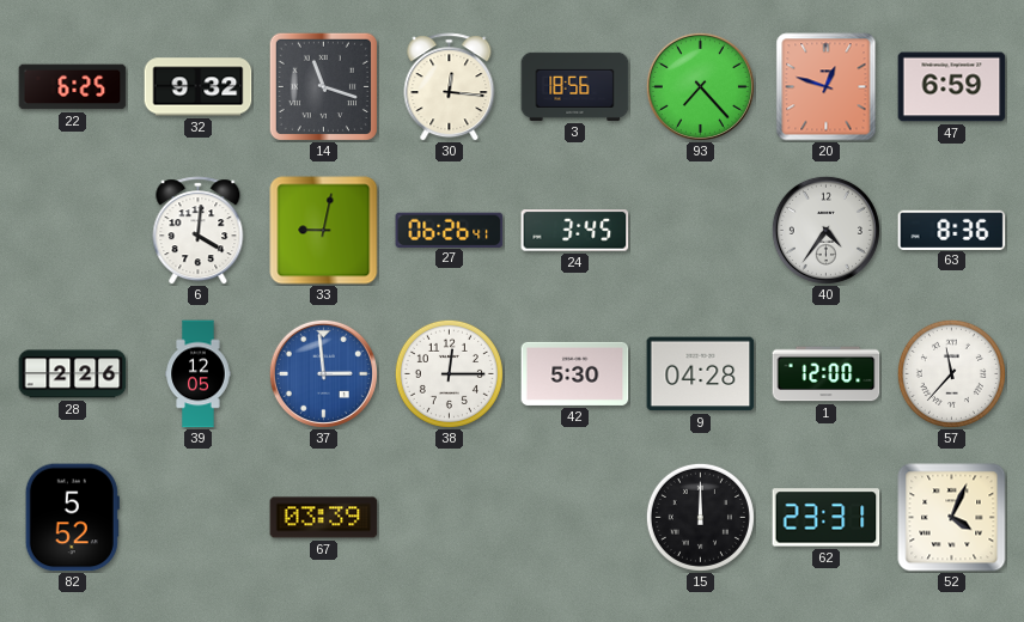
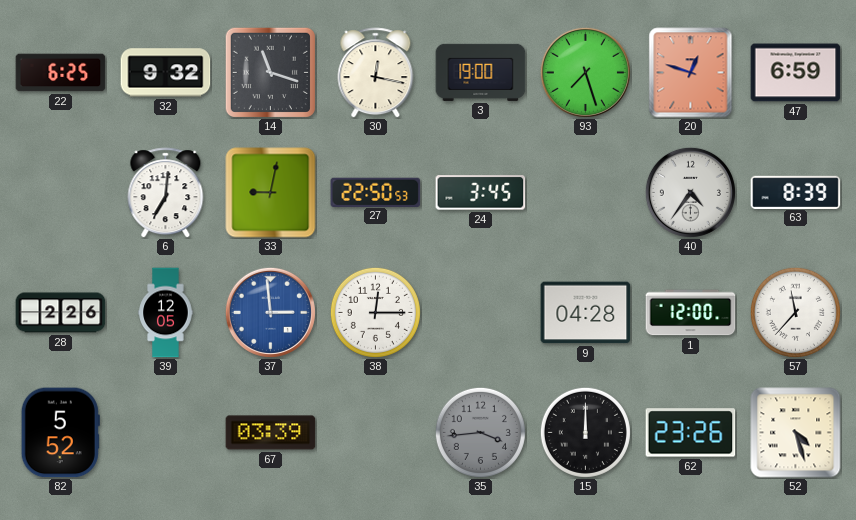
30: 12:16 -> 12:17
3: 18:56 -> 19:00
93: 7:23 -> 7:27
6: 4:01 -> 7:01
27: 06:26 -> 22:50
63: 8:36 -> 8:39
42: 5:30 -> none
35: none -> 3:44
62: 23:31 -> 23:26
52: 4:04 -> 4:27
